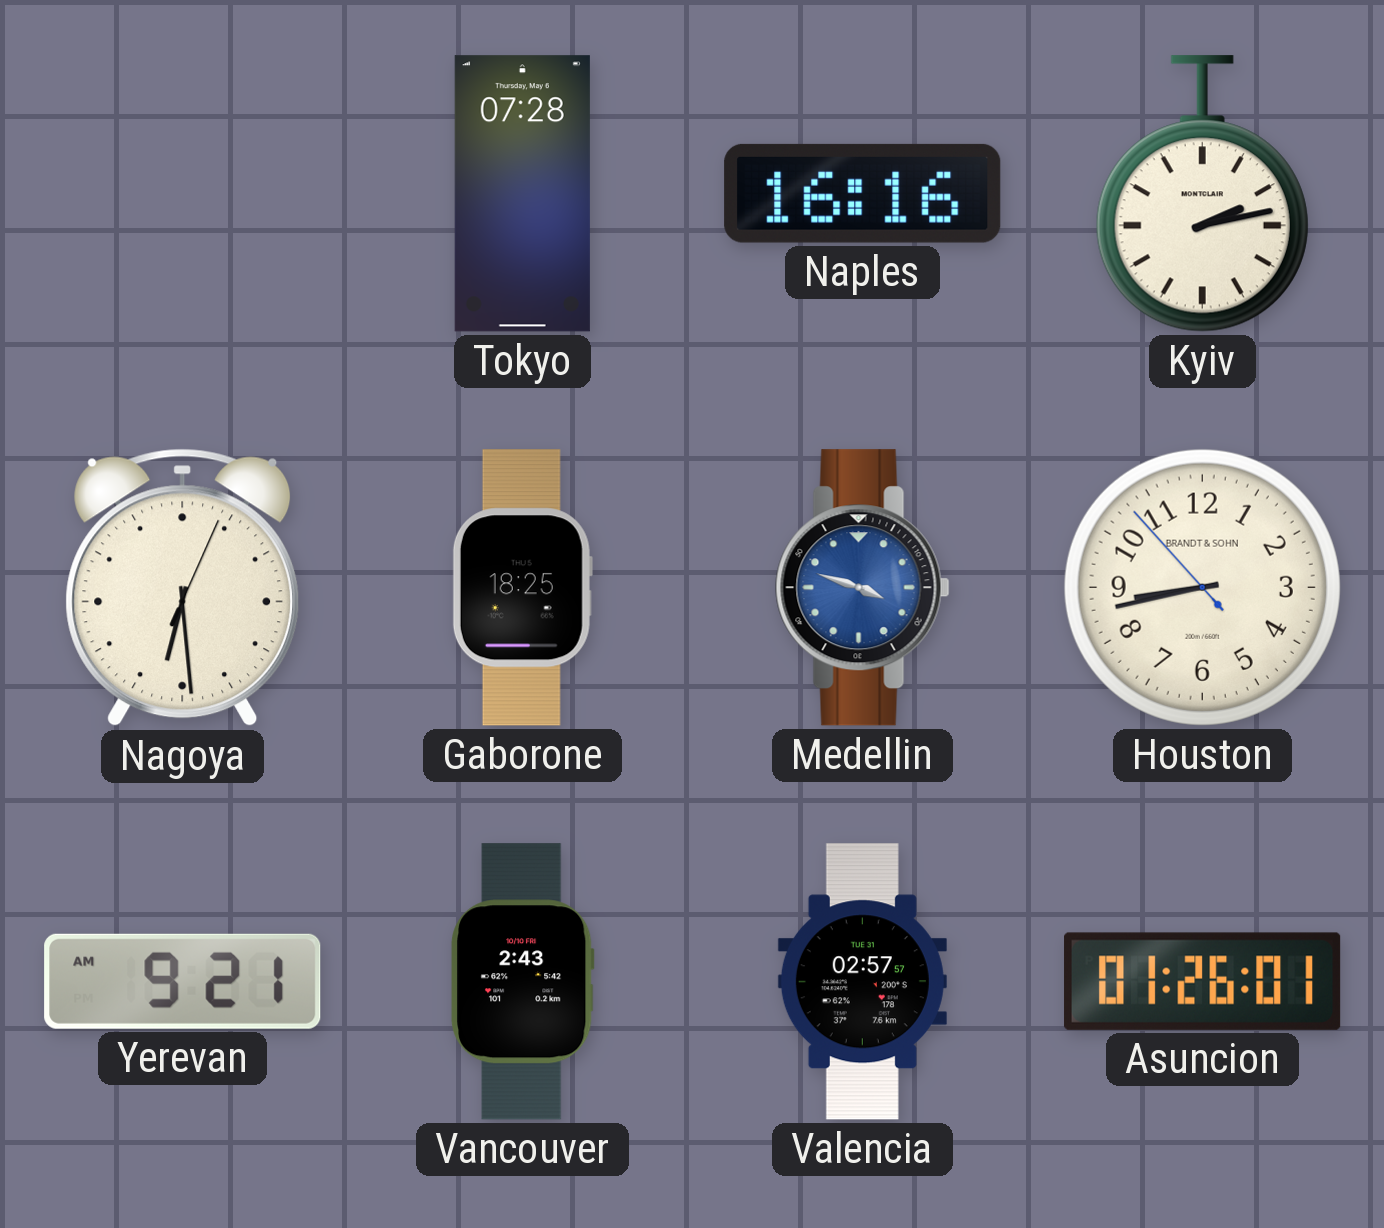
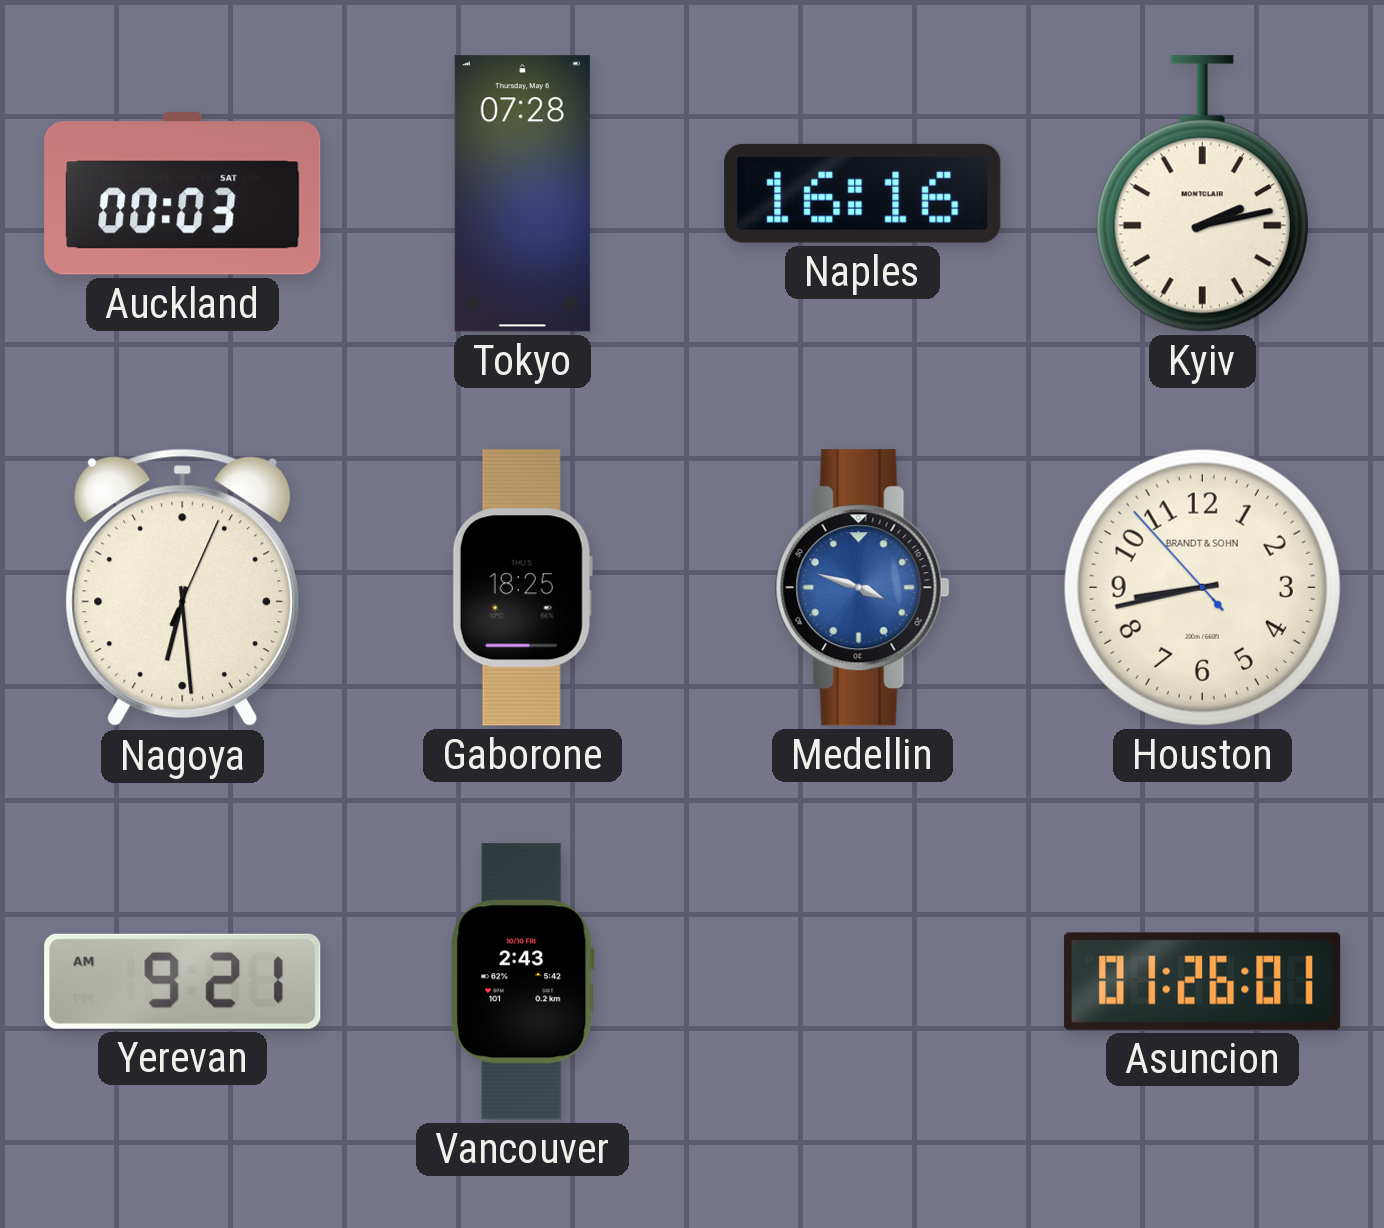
Auckland: none -> 00:03
Valencia: 02:57 -> none
